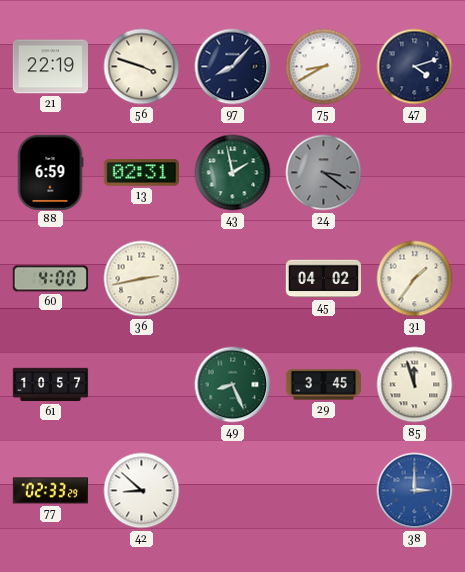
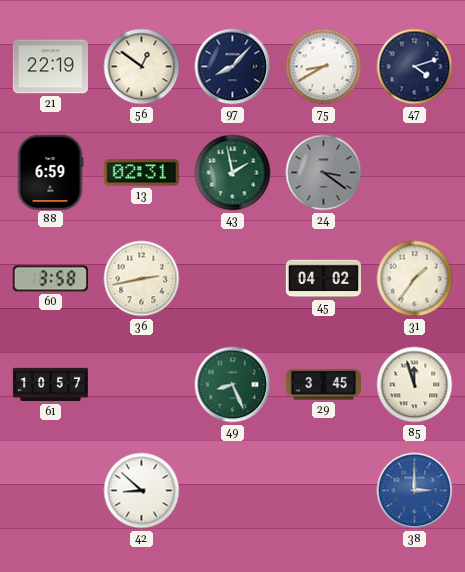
56: 3:48 -> 12:51
60: 4:00 -> 3:58
77: 02:33 -> none
